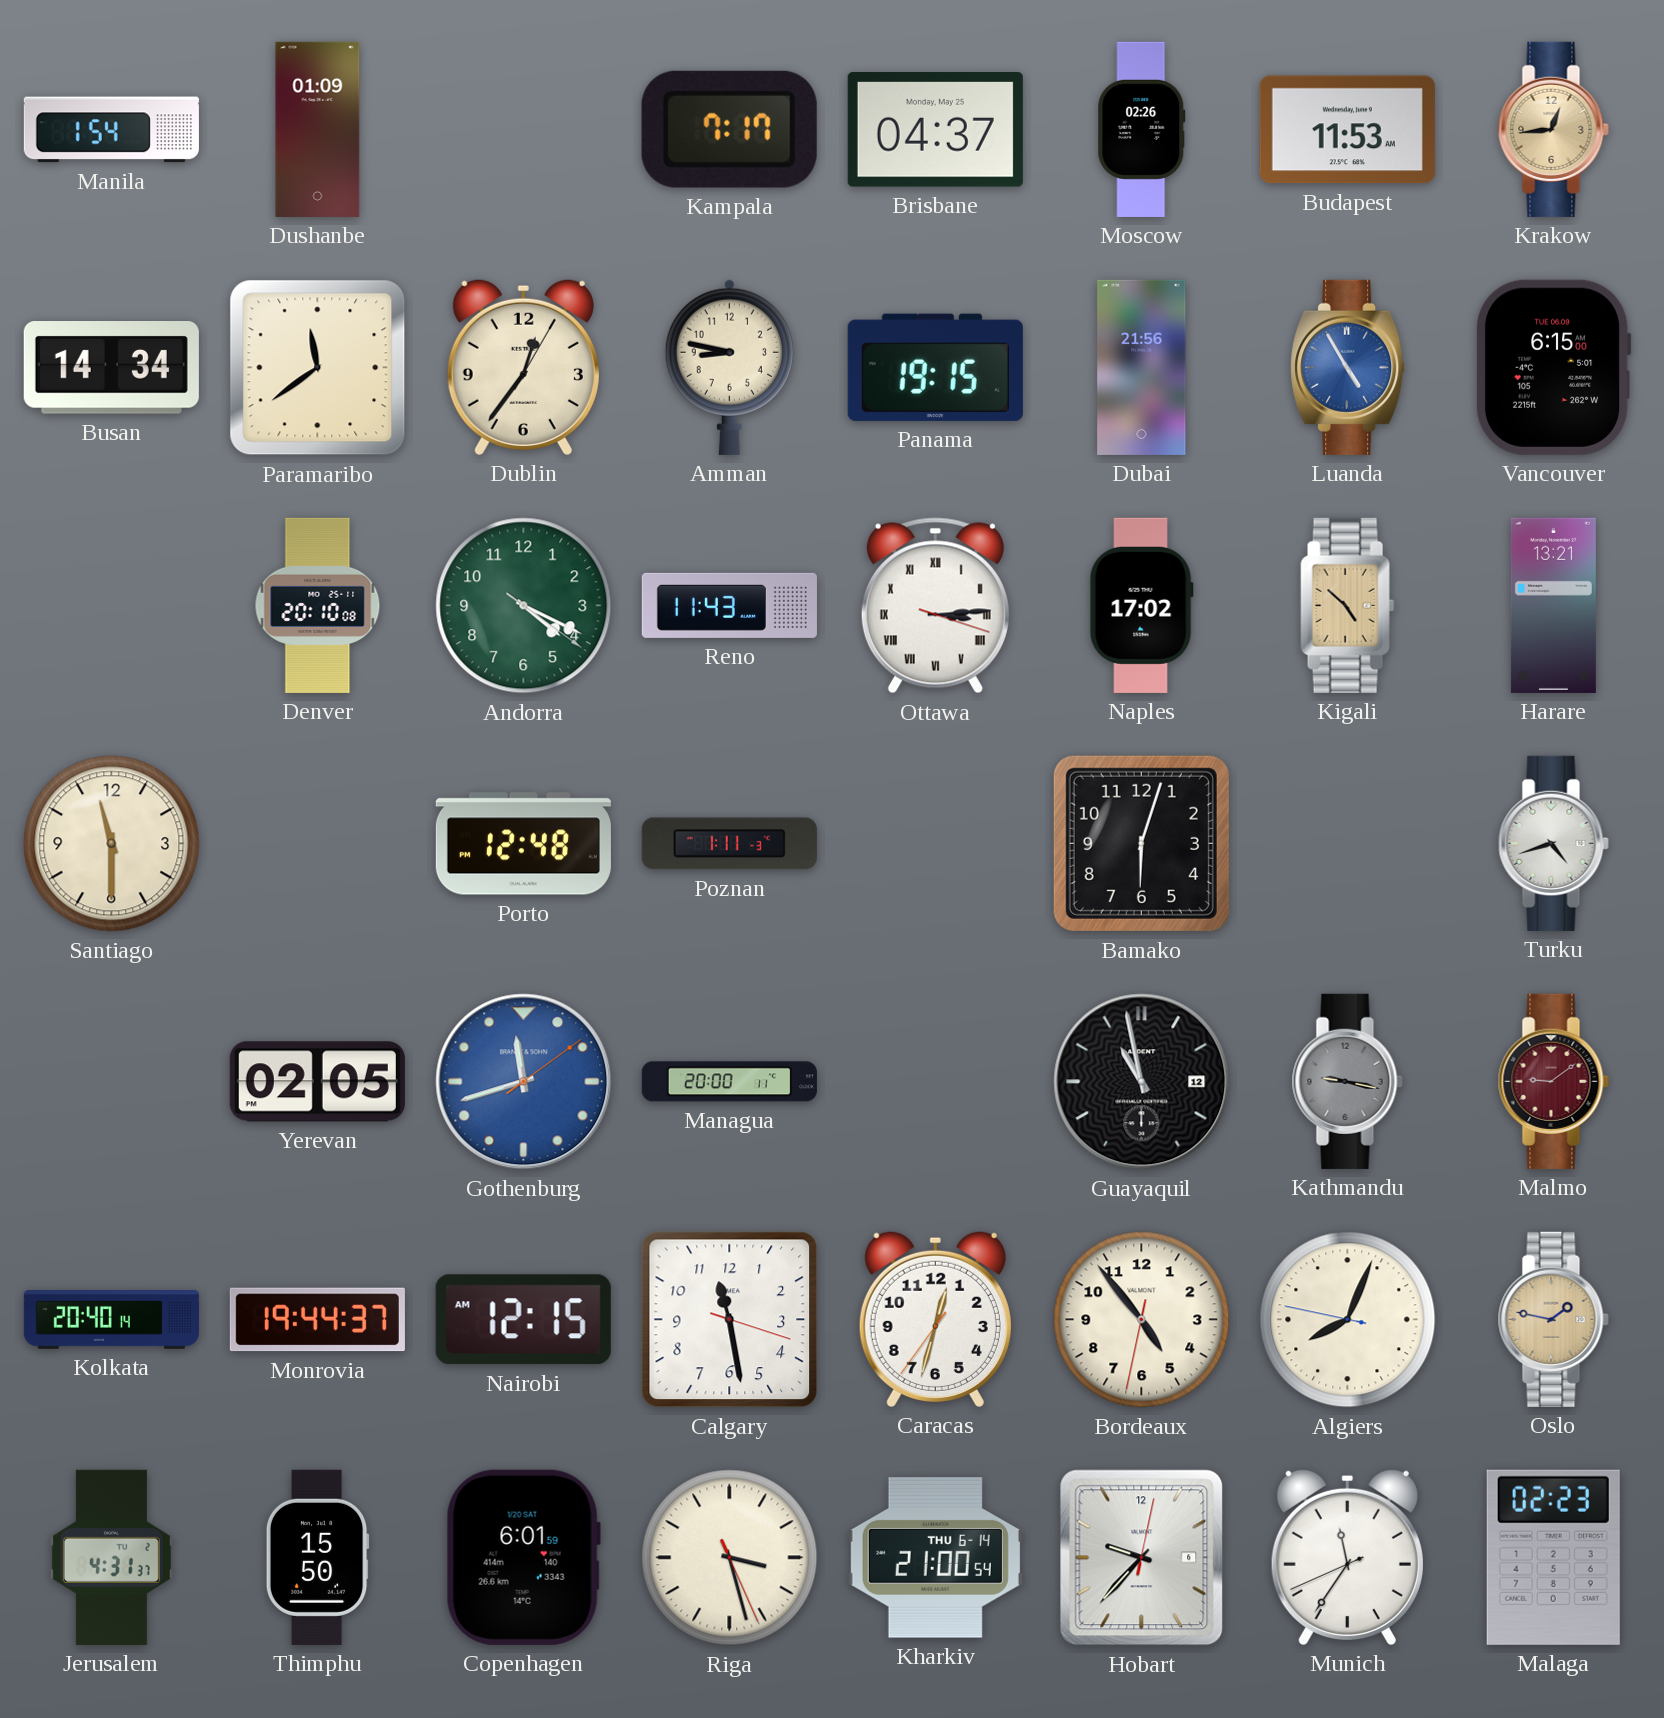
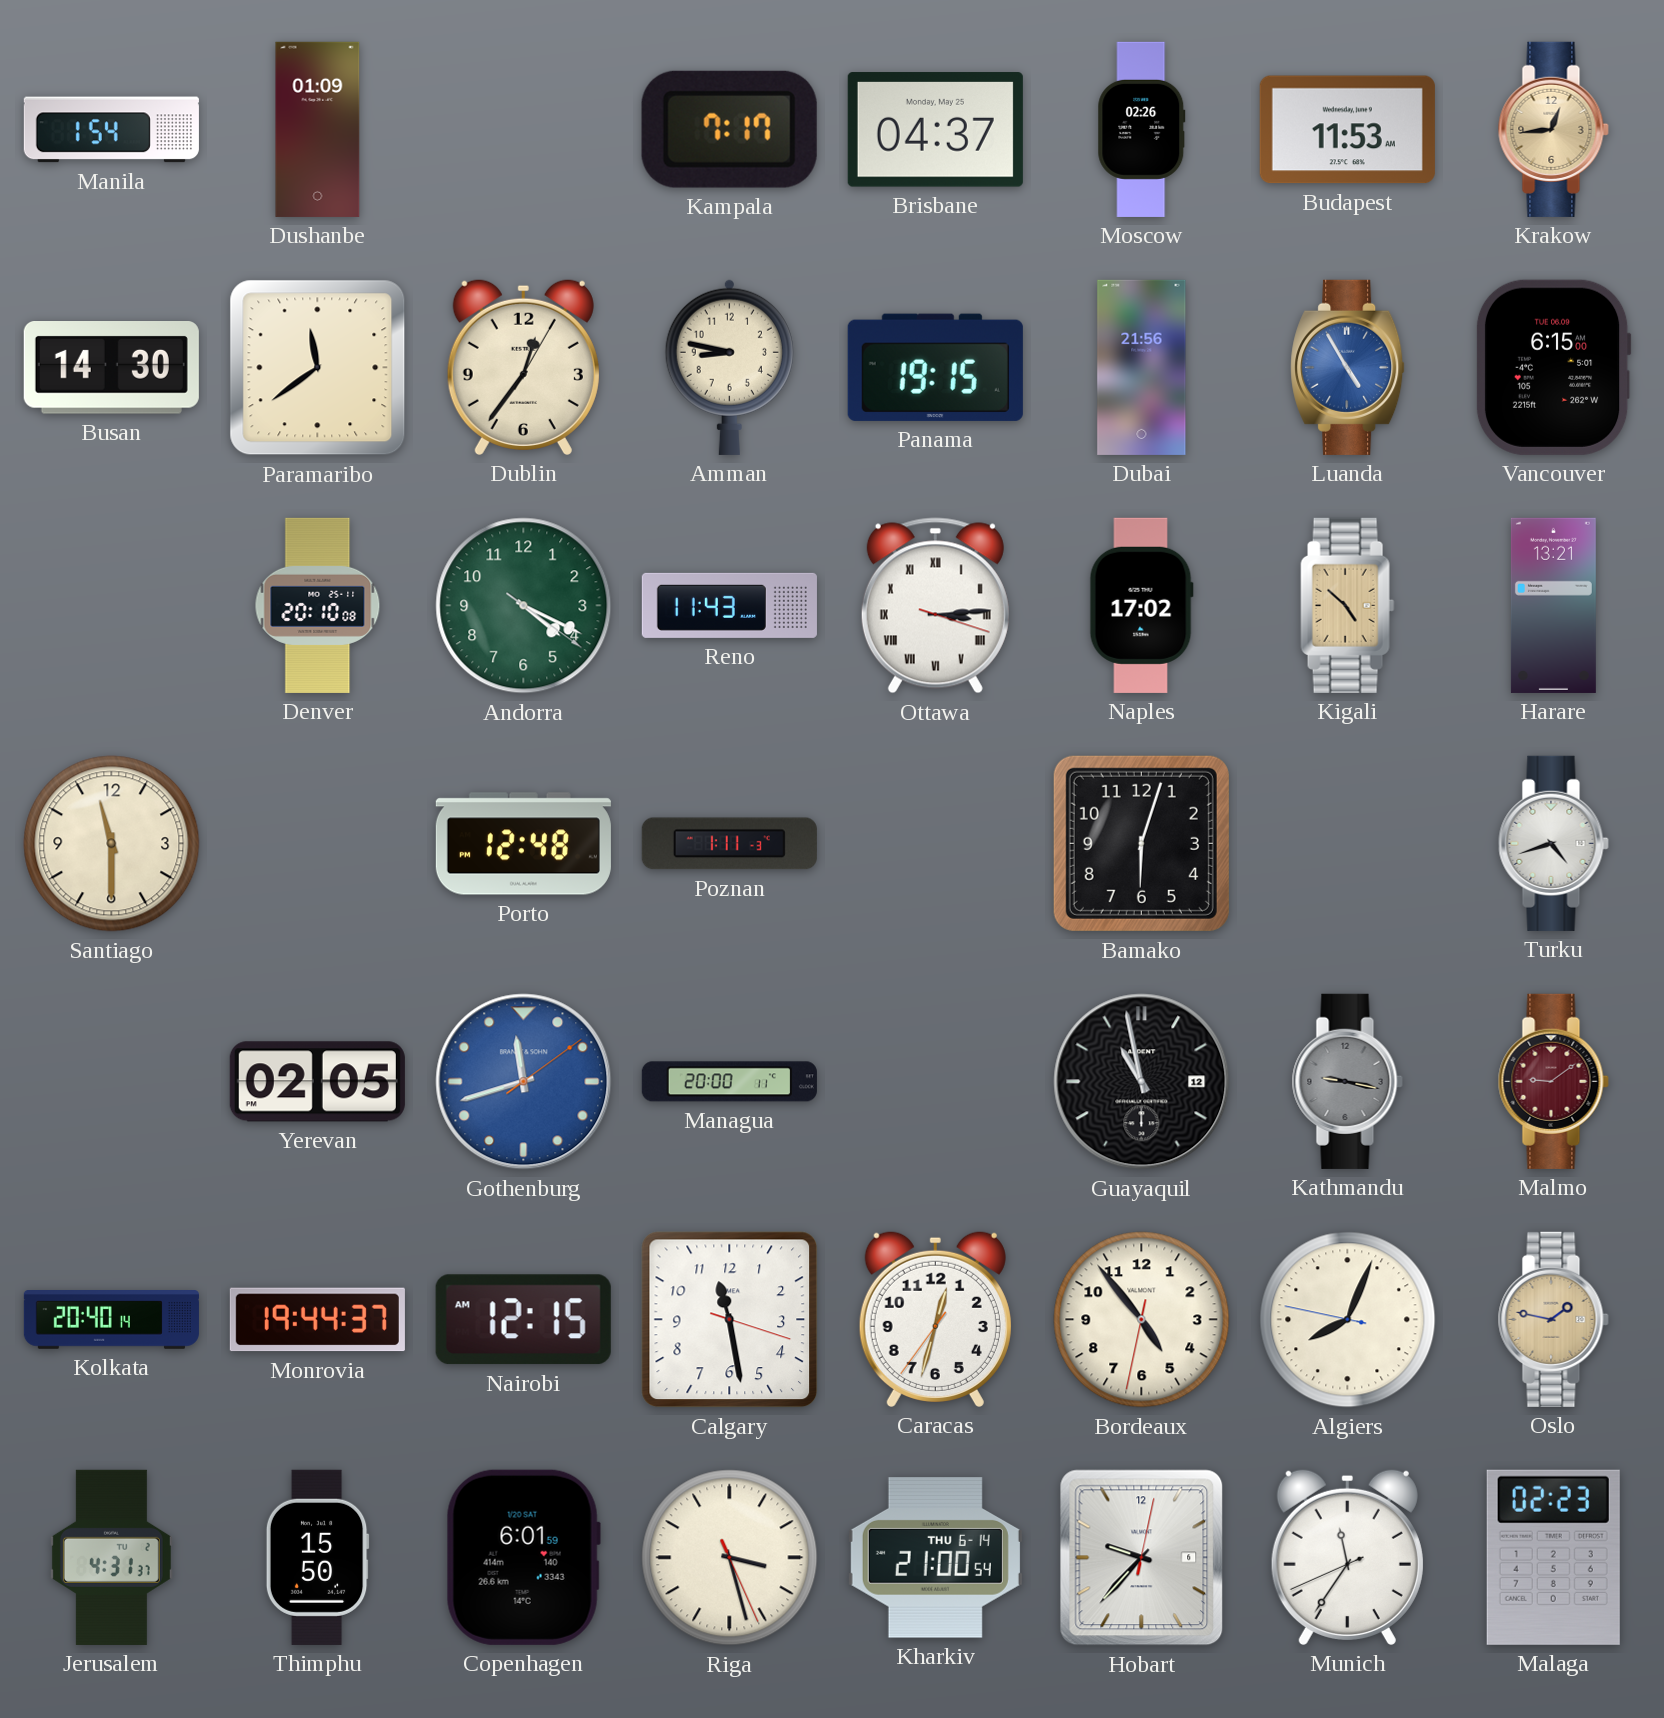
Busan: 14:34 -> 14:30
